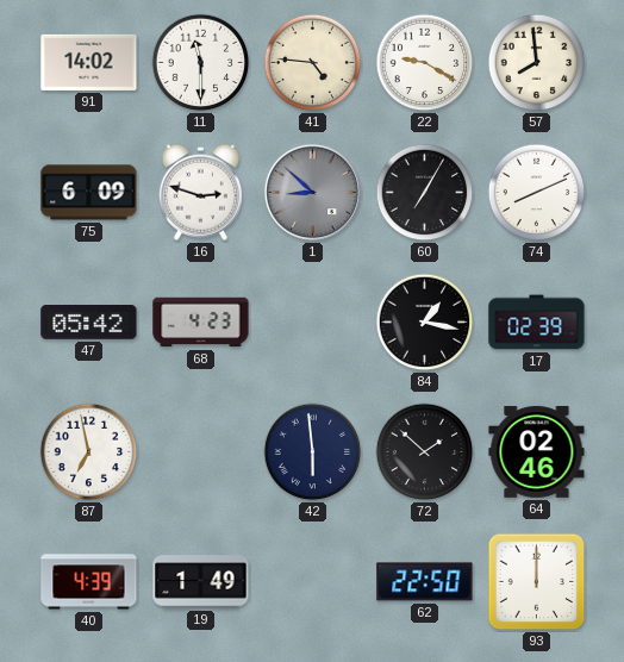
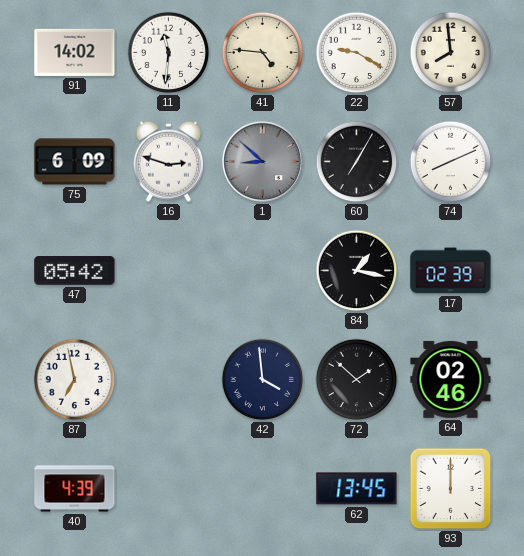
11: 11:30 -> 11:31
68: 4:23 -> none
42: 5:59 -> 3:59
19: 1:49 -> none
62: 22:50 -> 13:45
